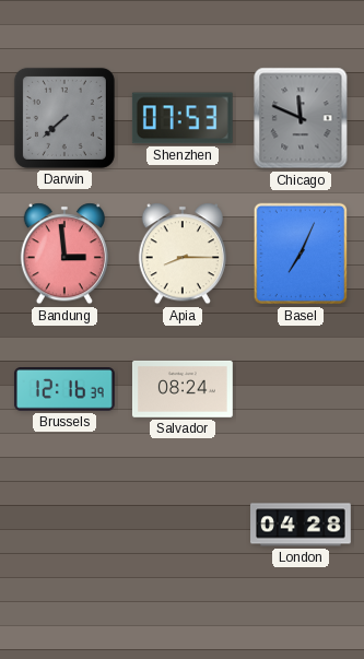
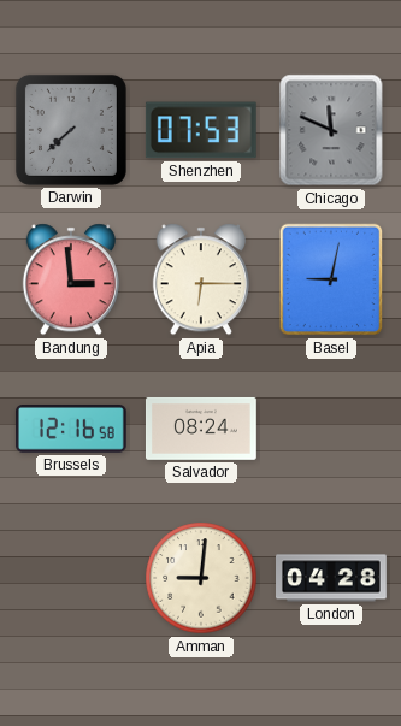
Apia: 8:15 -> 6:15
Basel: 7:04 -> 9:02
Brussels: 12:16:39 -> 12:16:58
Amman: none -> 9:01
